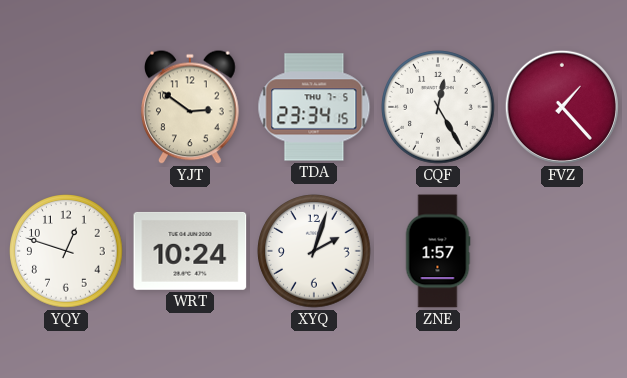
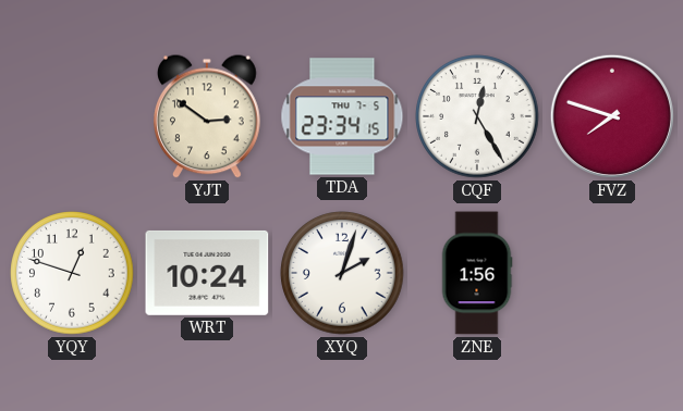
FVZ: 1:23 -> 7:48
ZNE: 1:57 -> 1:56
